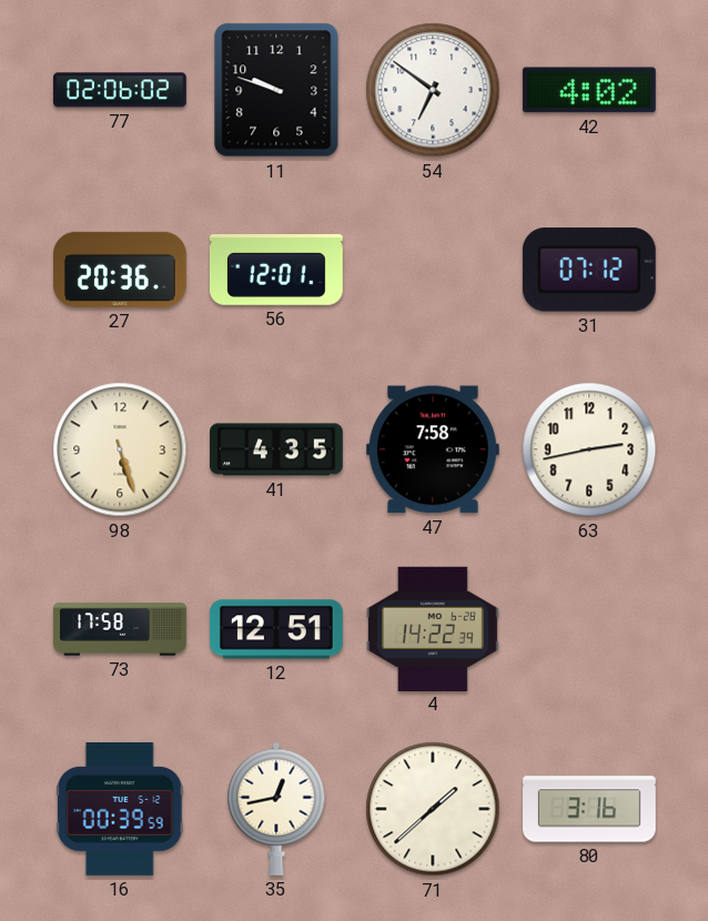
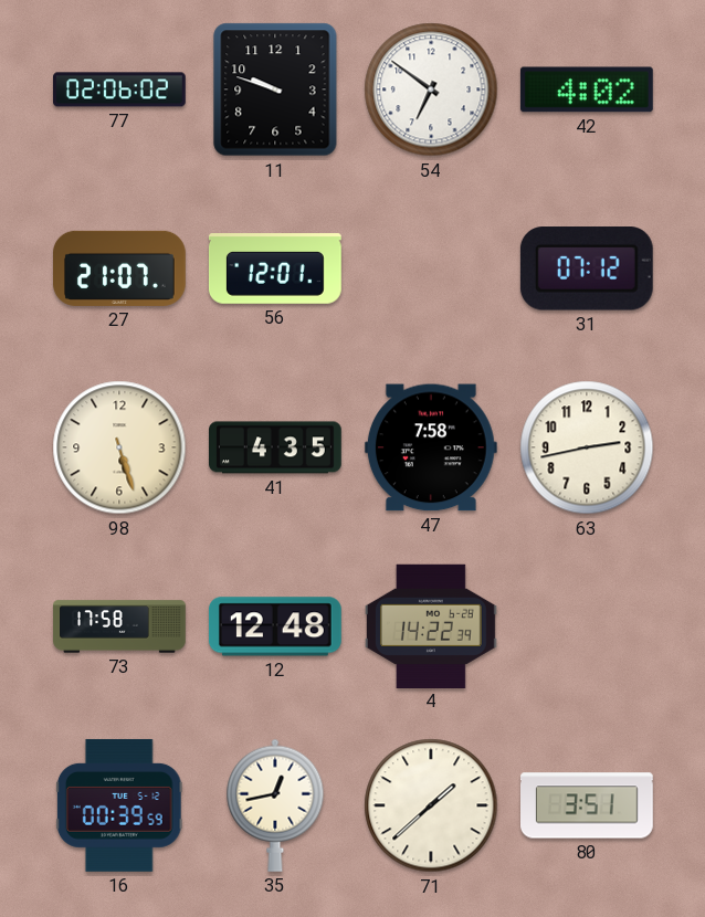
27: 20:36 -> 21:07
12: 12:51 -> 12:48
80: 3:16 -> 3:51
